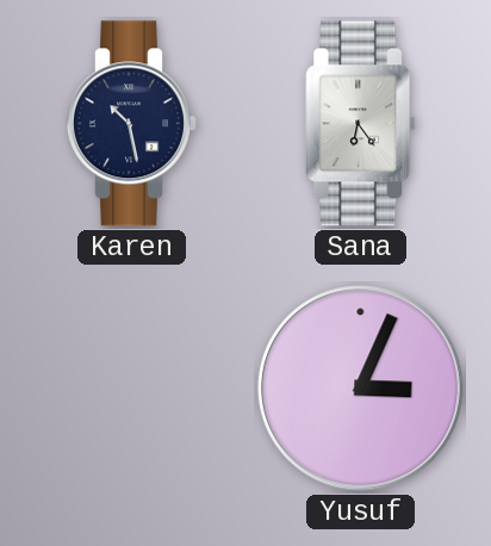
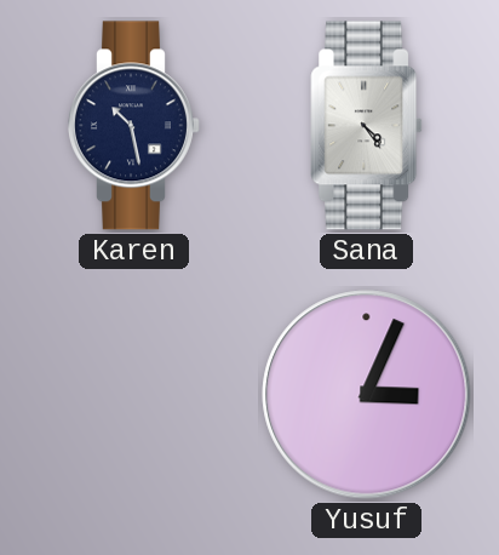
Sana: 6:24 -> 4:24
